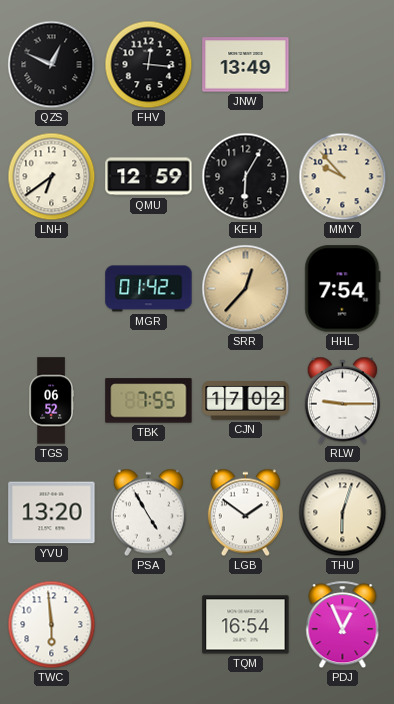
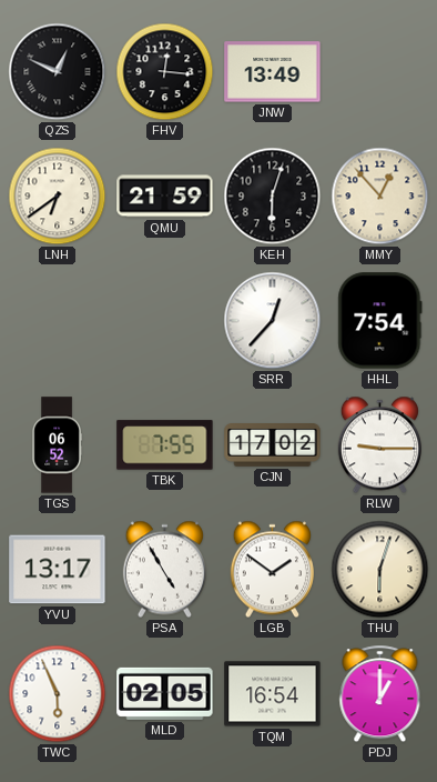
QMU: 12:59 -> 21:59
KEH: 6:05 -> 6:03
MMY: 9:53 -> 12:53
MGR: 01:42 -> none
SRR dial: champagne -> white
YVU: 13:20 -> 13:17
TWC: 5:59 -> 5:56
MLD: none -> 02:05
PDJ: 12:56 -> 1:00
